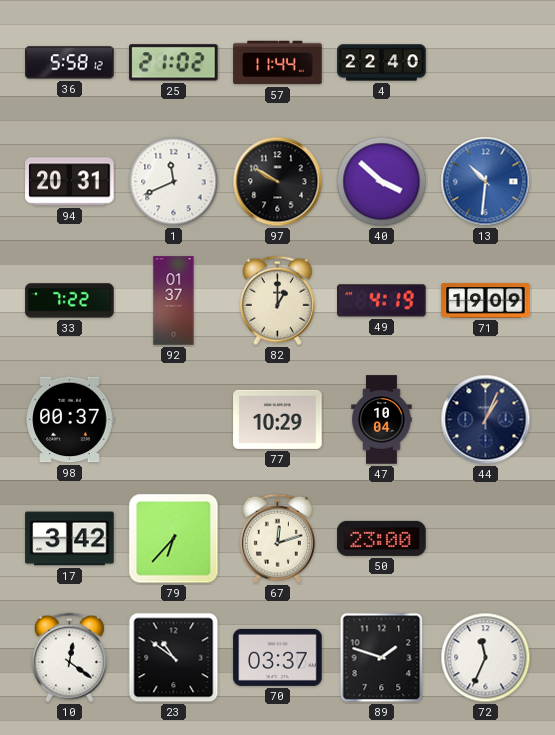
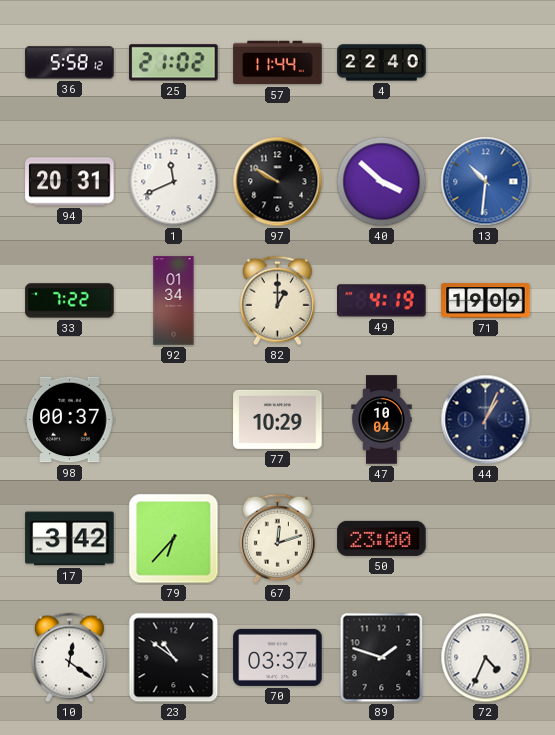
92: 01:37 -> 01:34
72: 11:34 -> 4:34
